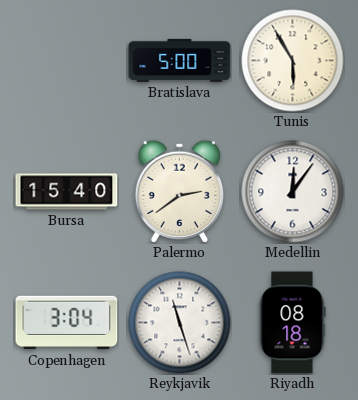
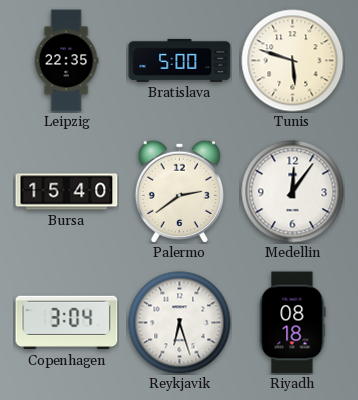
Leipzig: none -> 22:35
Tunis: 5:55 -> 5:48
Reykjavik: 11:27 -> 6:27
